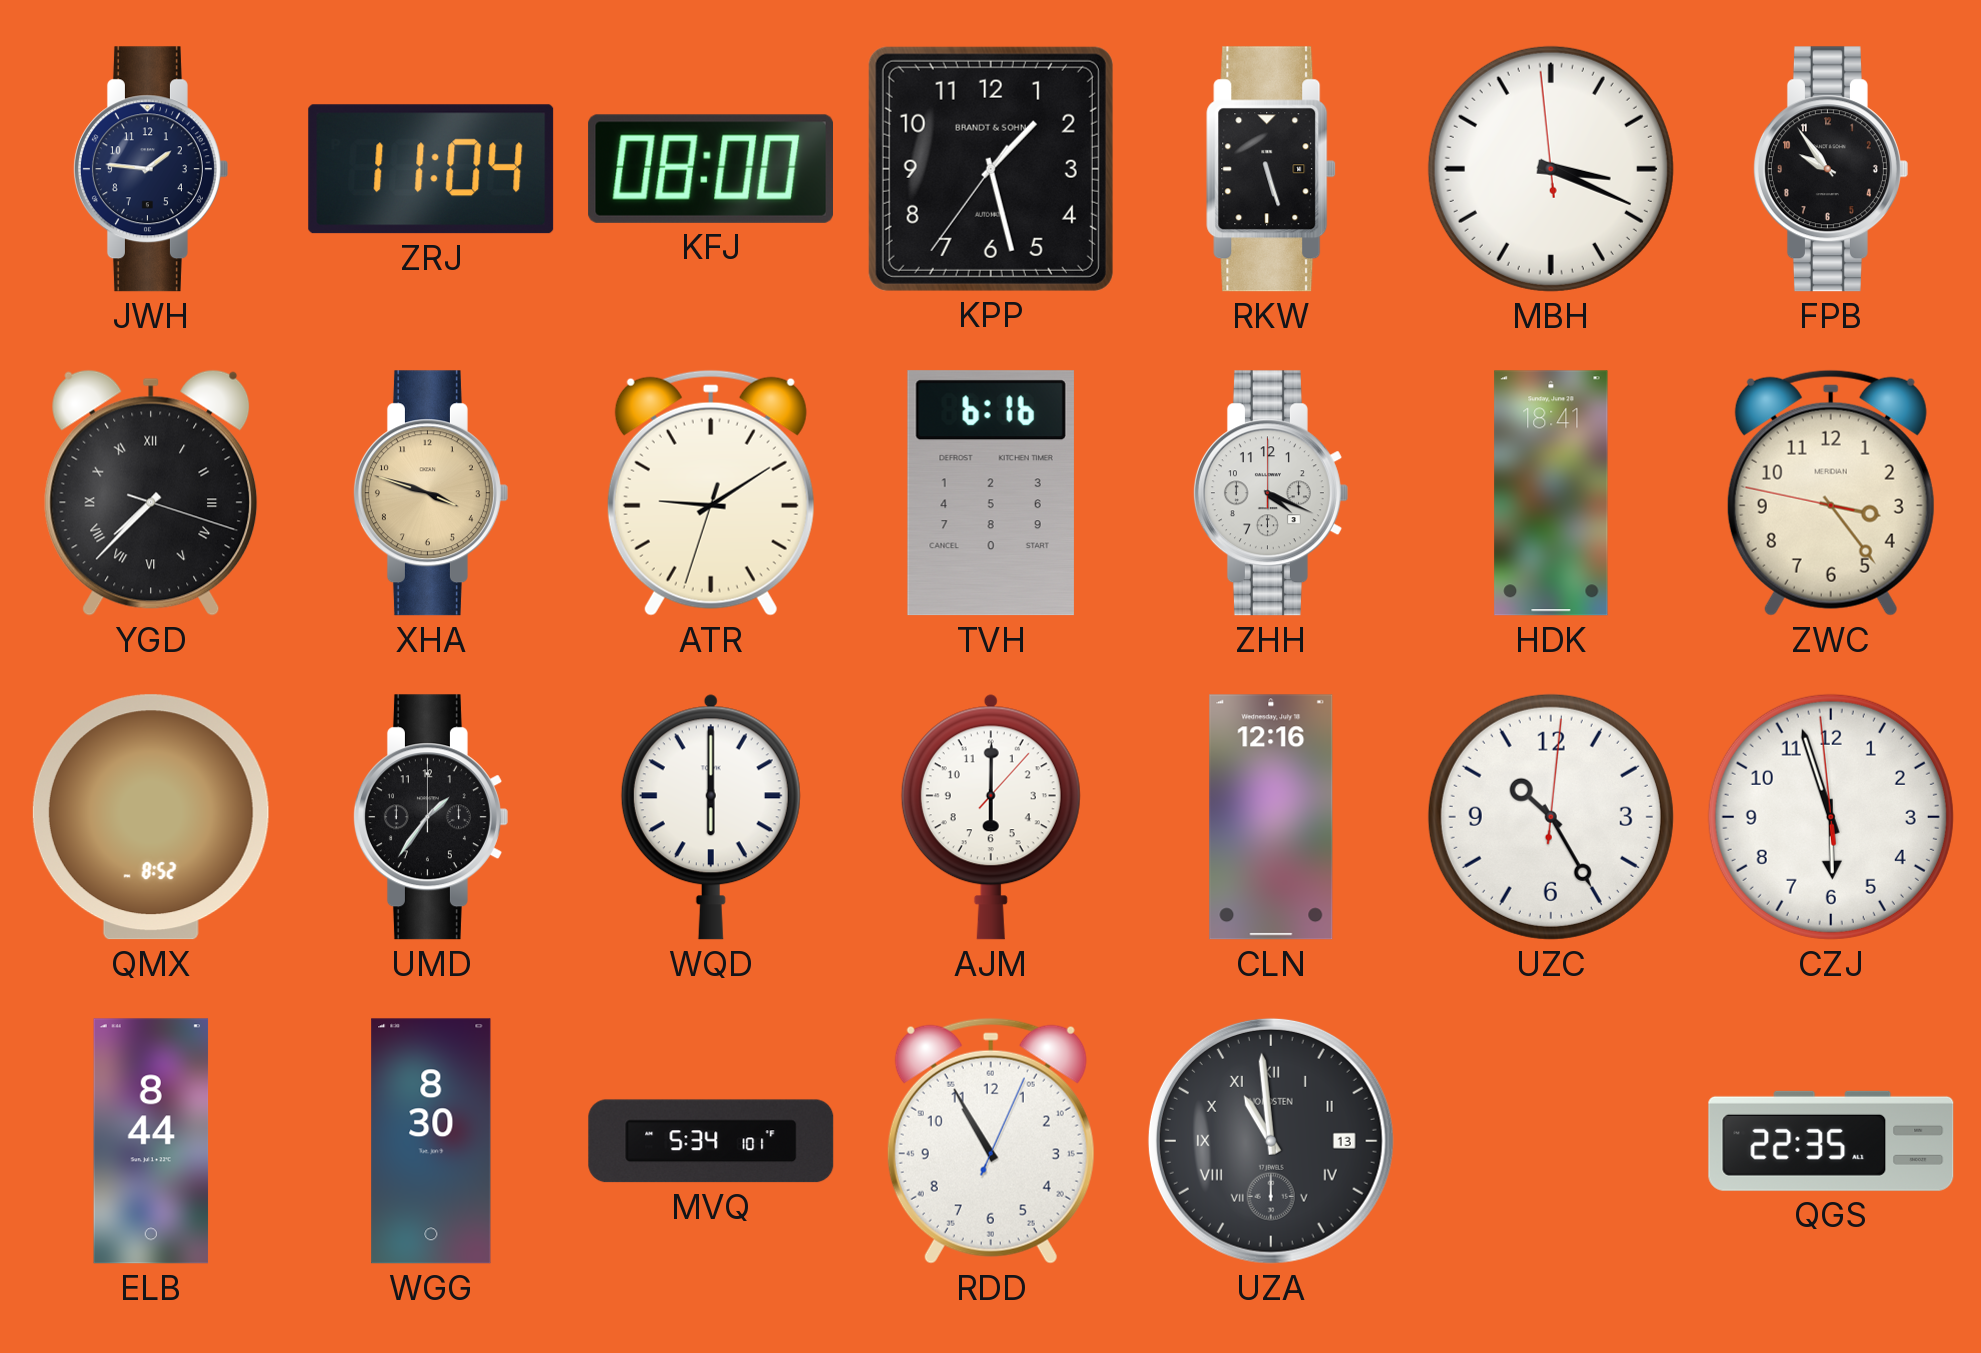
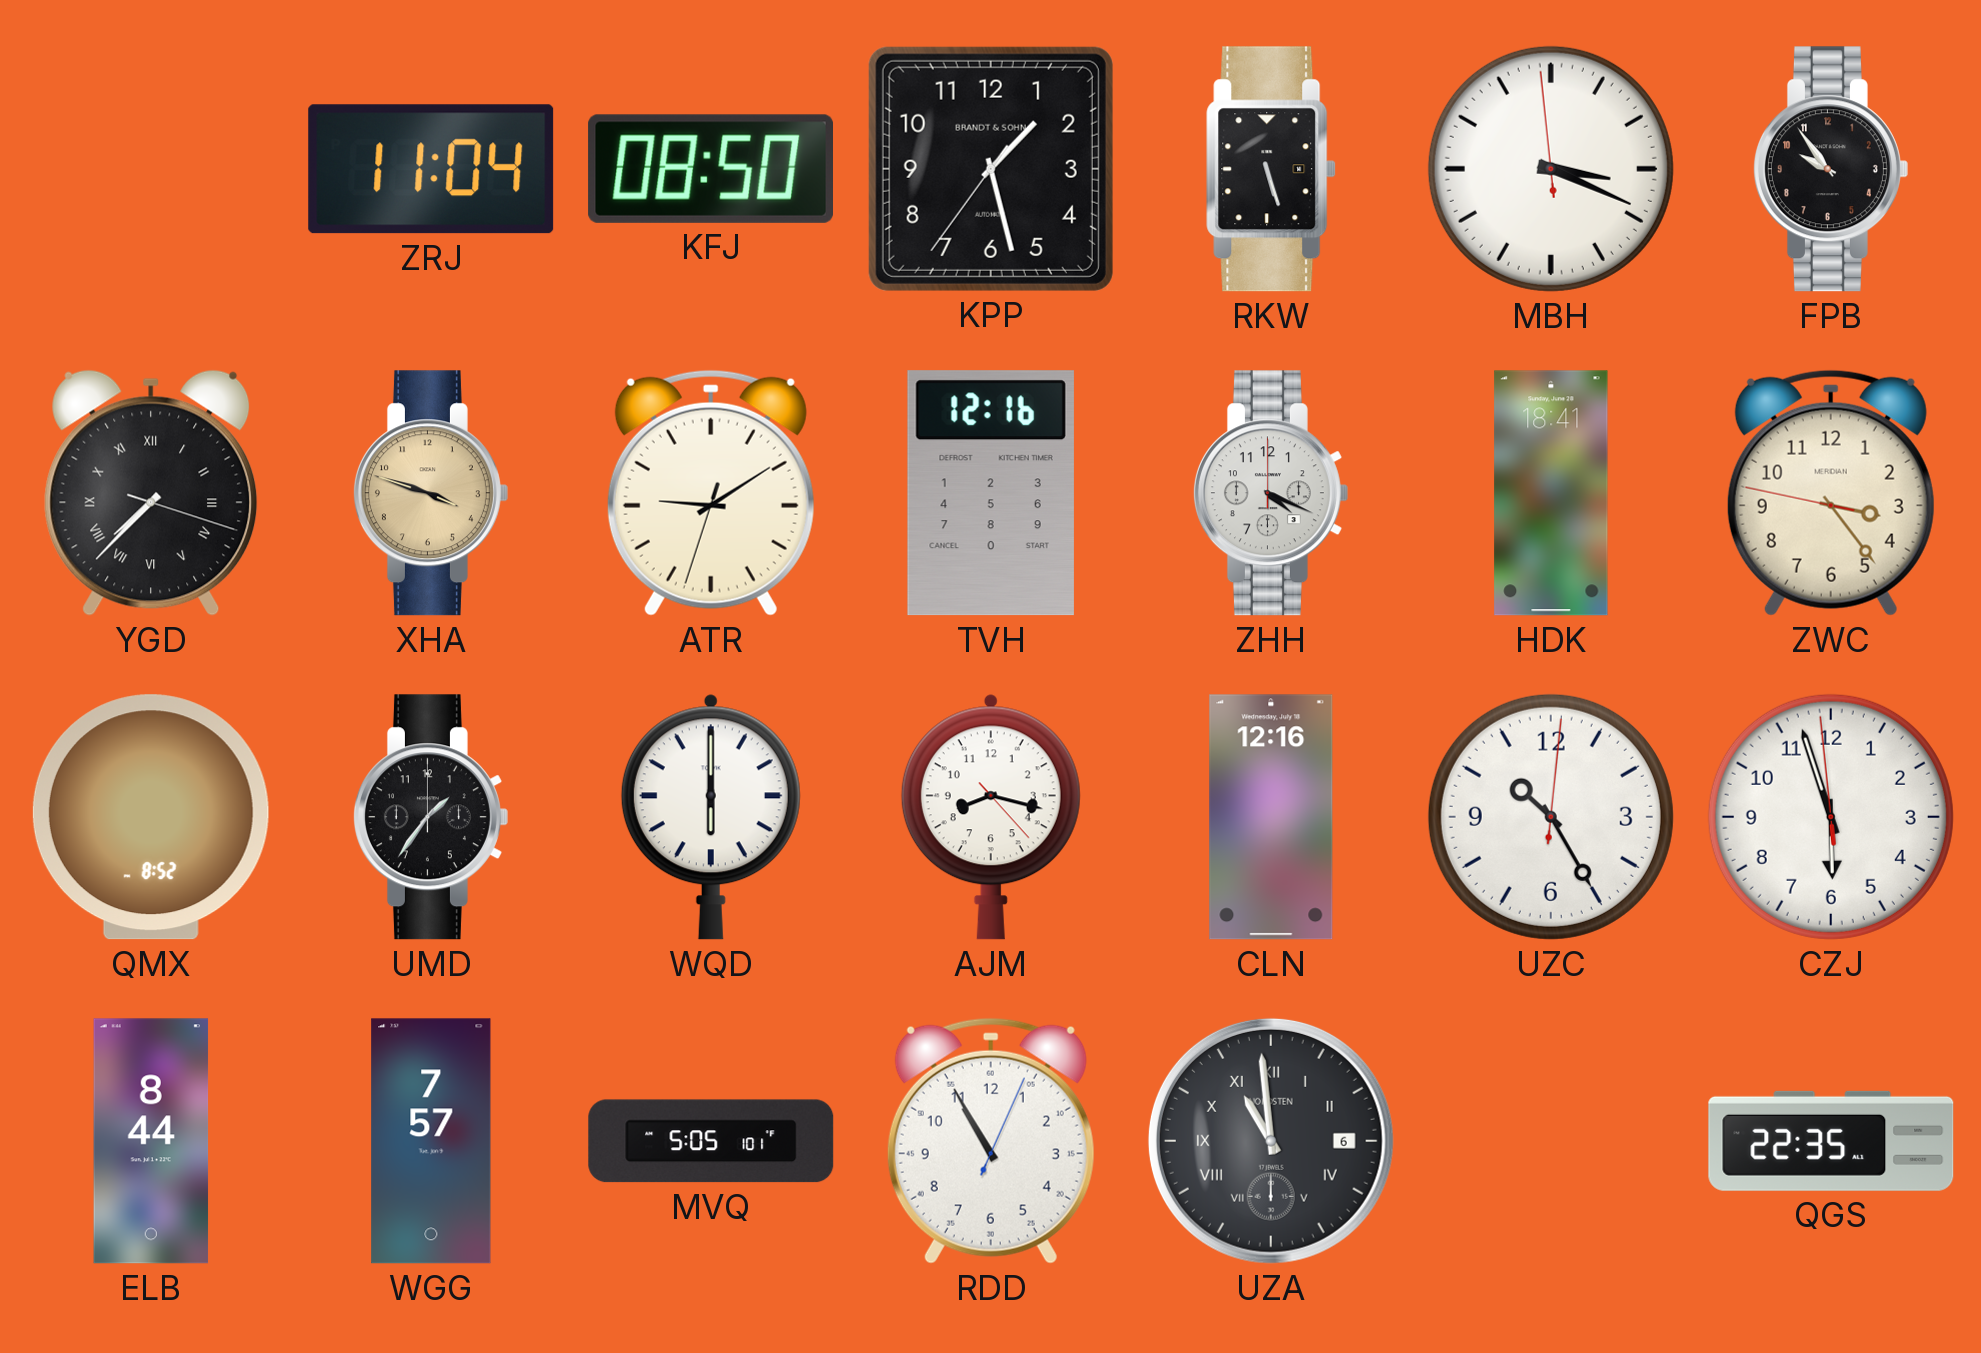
JWH: 1:46 -> none
KFJ: 08:00 -> 08:50
TVH: 6:16 -> 12:16
AJM: 6:00 -> 8:17
WGG: 8:30 -> 7:57
MVQ: 5:34 -> 5:05
UZA date: 13 -> 6
